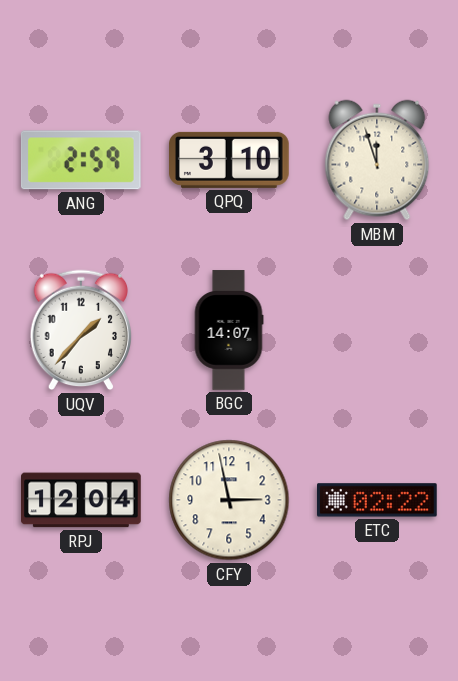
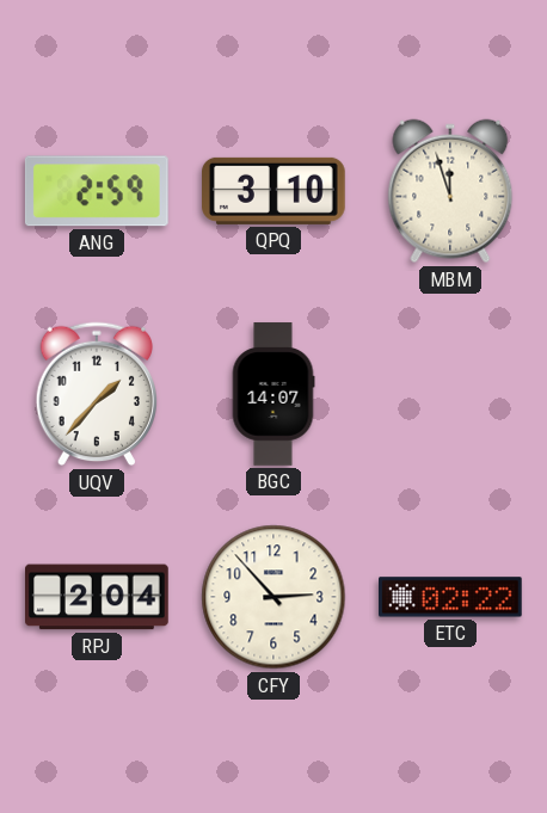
RPJ: 12:04 -> 2:04
CFY: 2:58 -> 2:53
